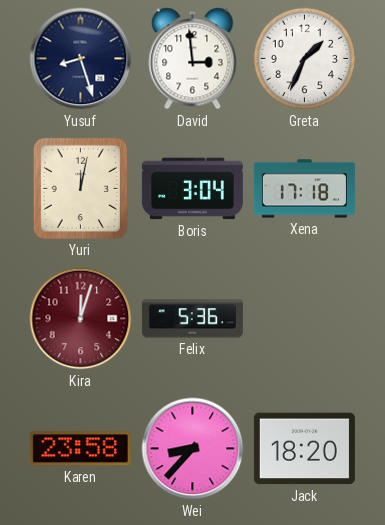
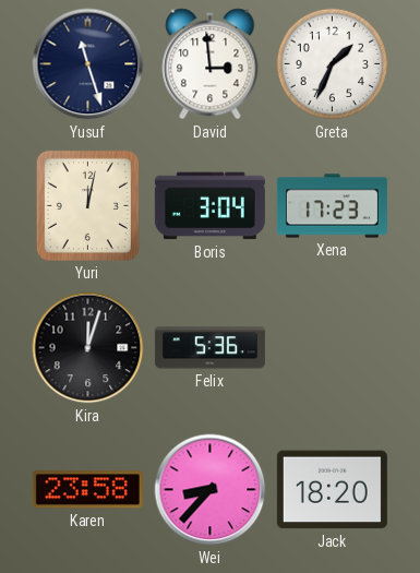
Yusuf: 8:27 -> 11:27
Xena: 17:18 -> 17:23
Kira dial: burgundy -> black
